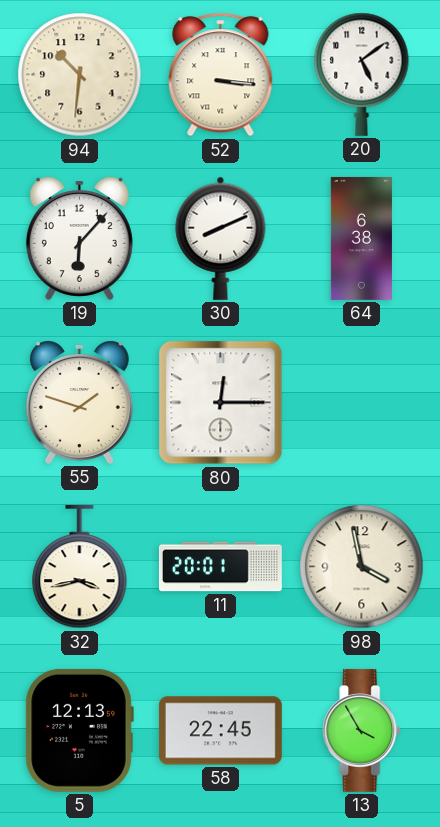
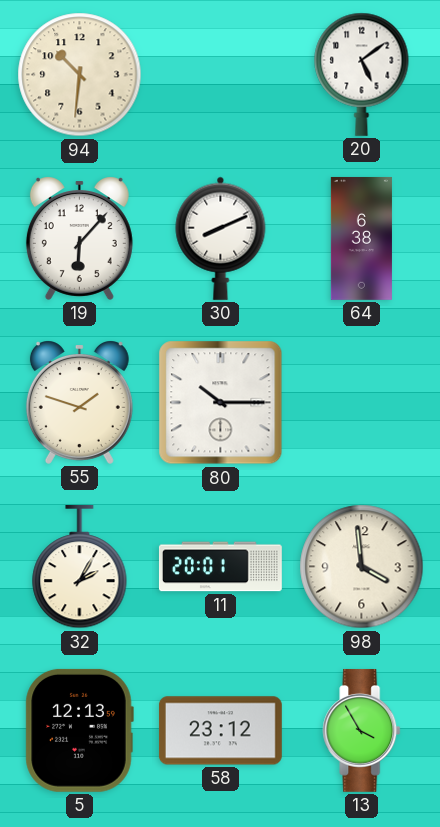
52: 3:16 -> none
80: 12:15 -> 10:15
32: 3:43 -> 2:05
98: 3:58 -> 3:59
58: 22:45 -> 23:12
